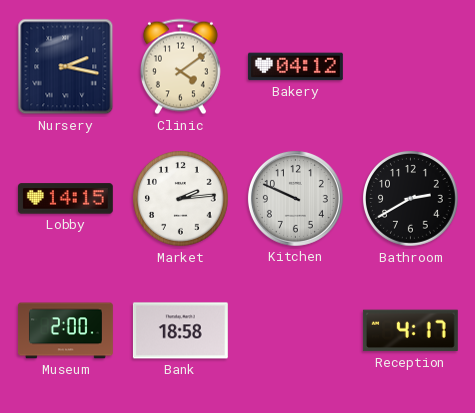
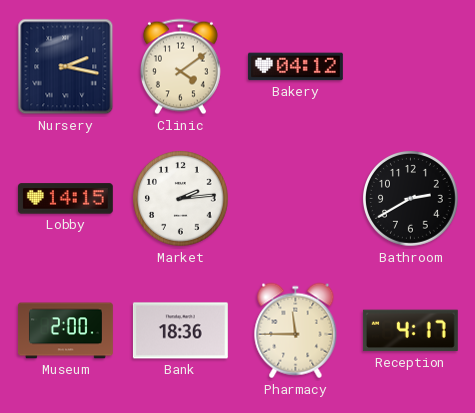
Kitchen: 9:49 -> none
Bank: 18:58 -> 18:36
Pharmacy: none -> 11:45
